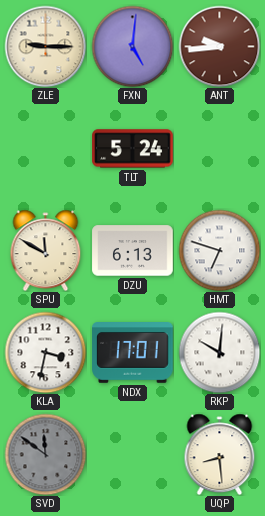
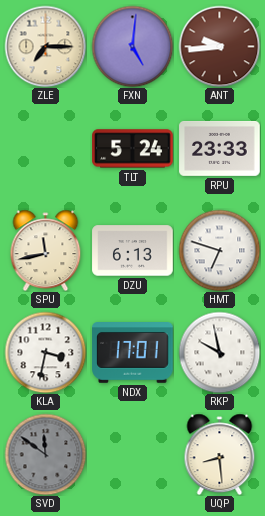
ZLE: 9:15 -> 7:15
RPU: none -> 23:33
SPU: 11:50 -> 11:43
RKP: 10:01 -> 9:58
